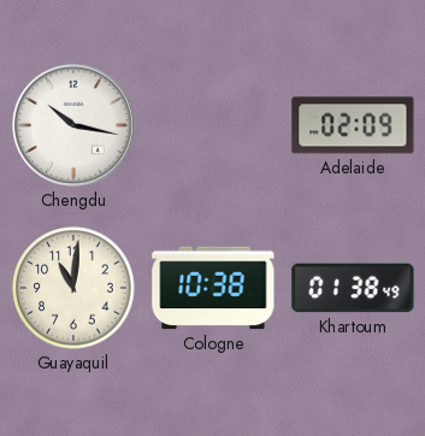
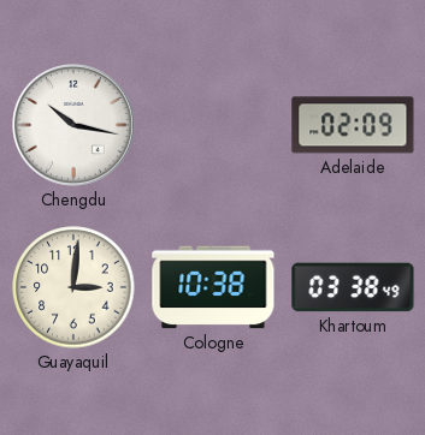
Guayaquil: 11:01 -> 3:01
Khartoum: 01:38 -> 03:38
